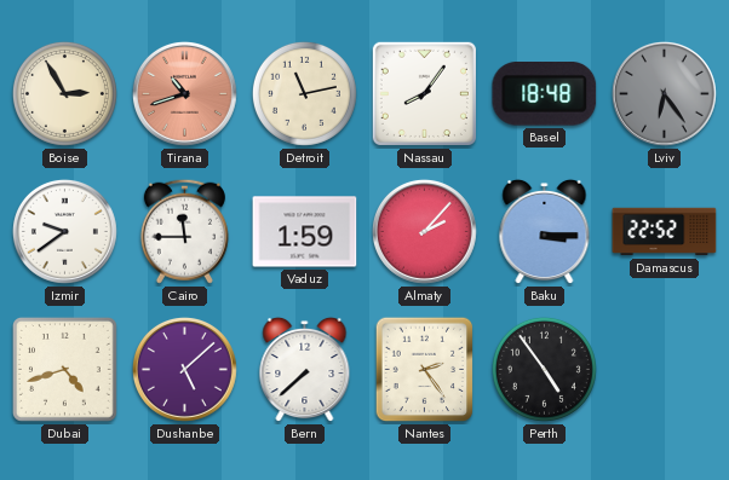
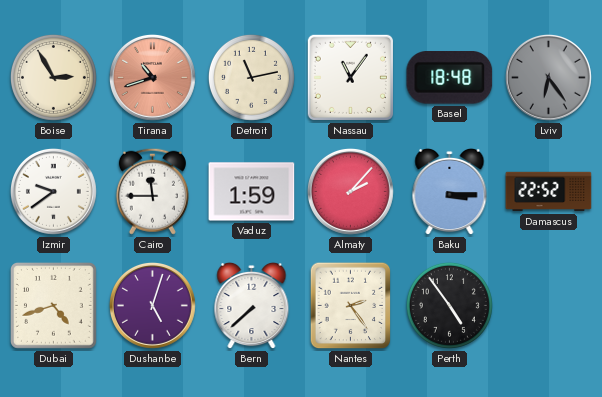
Nassau: 8:06 -> 11:06
Dushanbe: 5:08 -> 5:03
